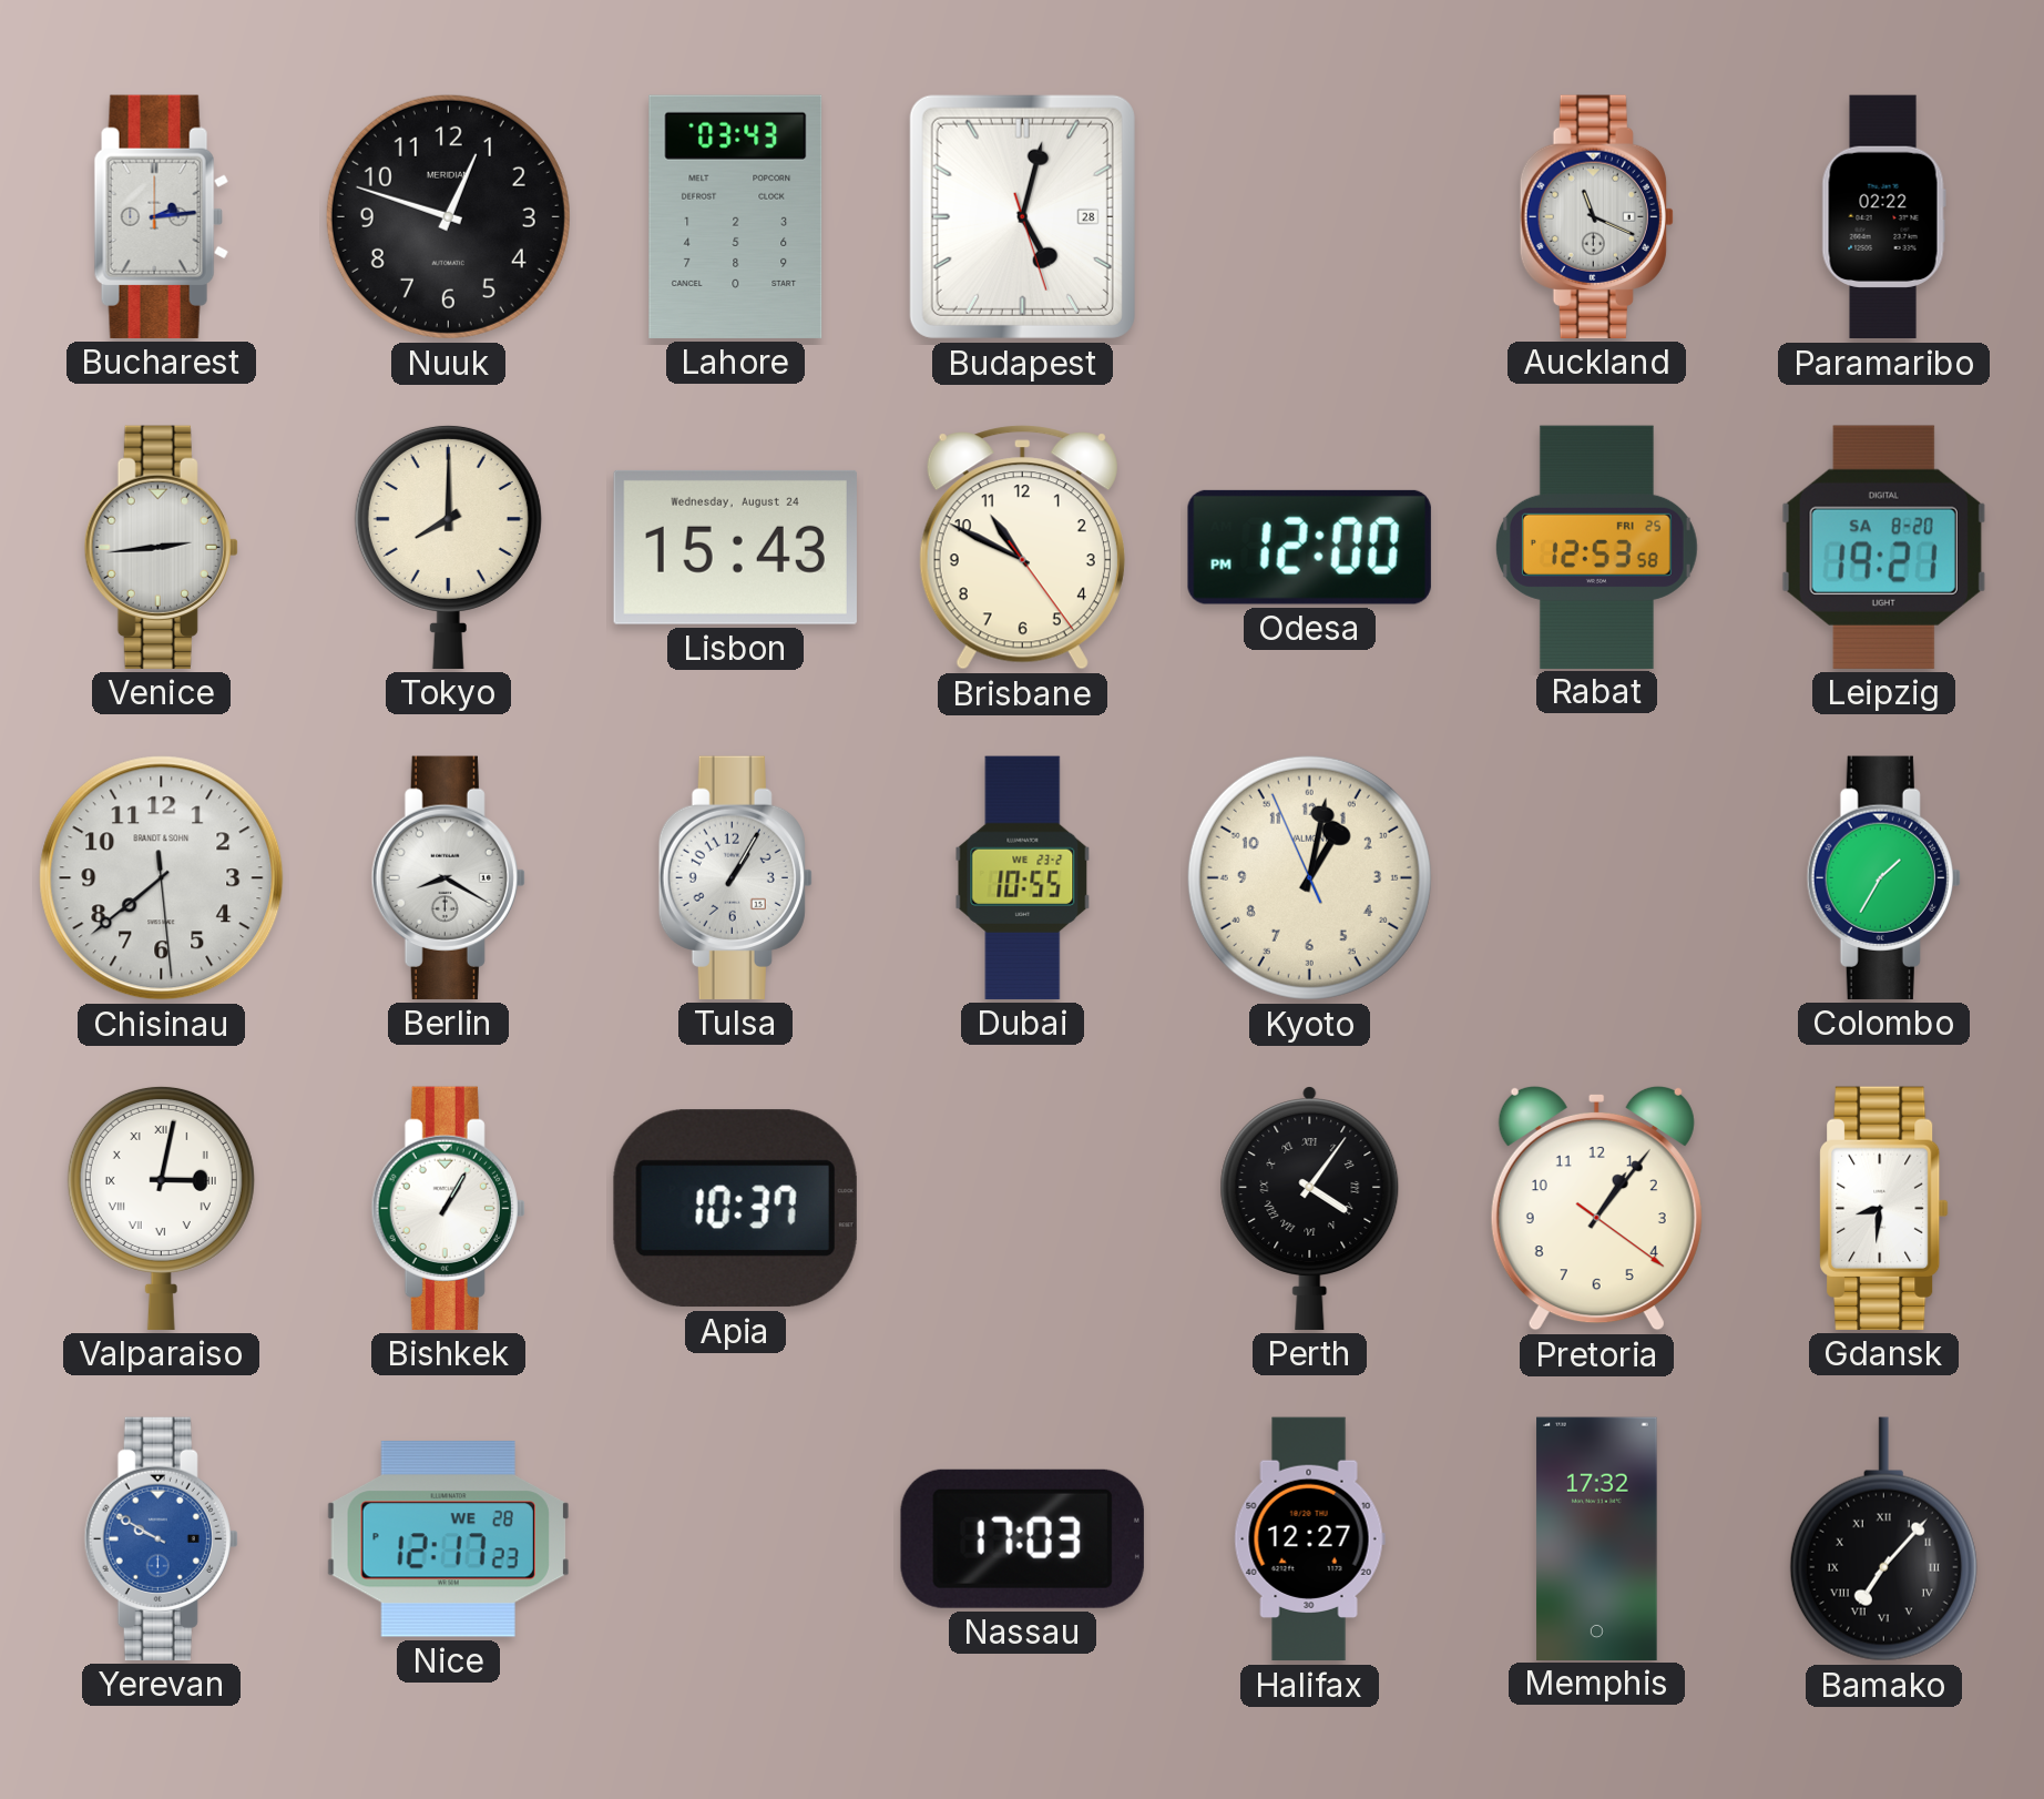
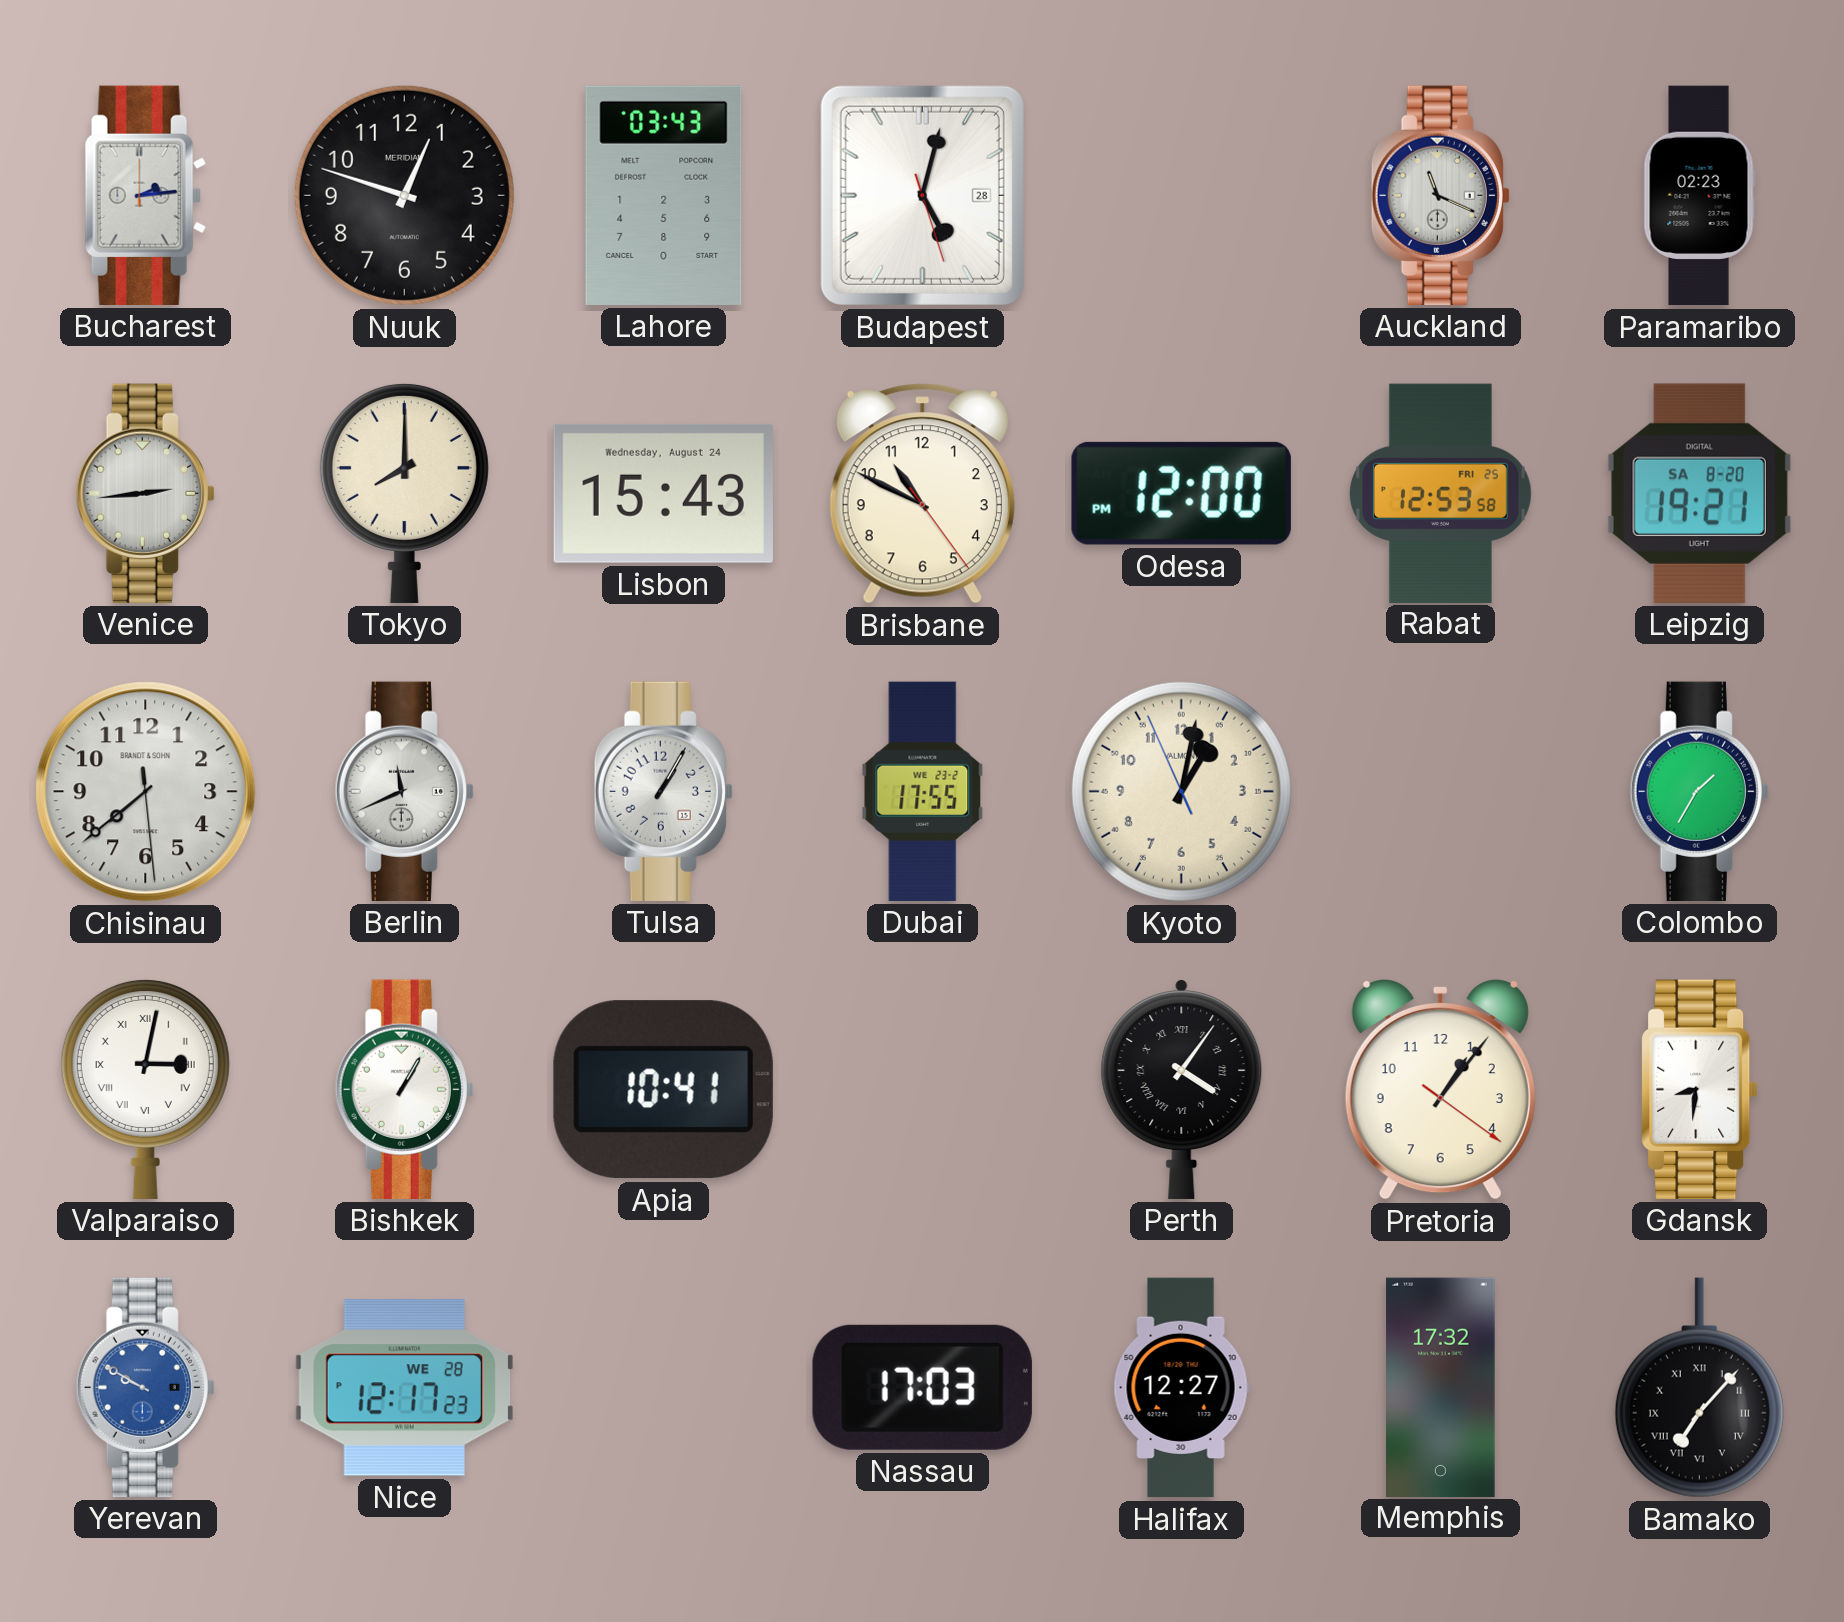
Paramaribo: 02:22 -> 02:23
Berlin: 8:20 -> 11:41
Dubai: 10:55 -> 17:55
Apia: 10:37 -> 10:41
